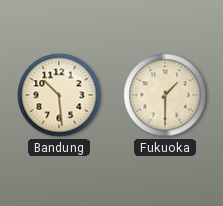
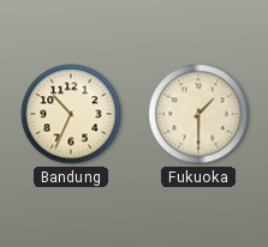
Bandung: 10:29 -> 10:34
